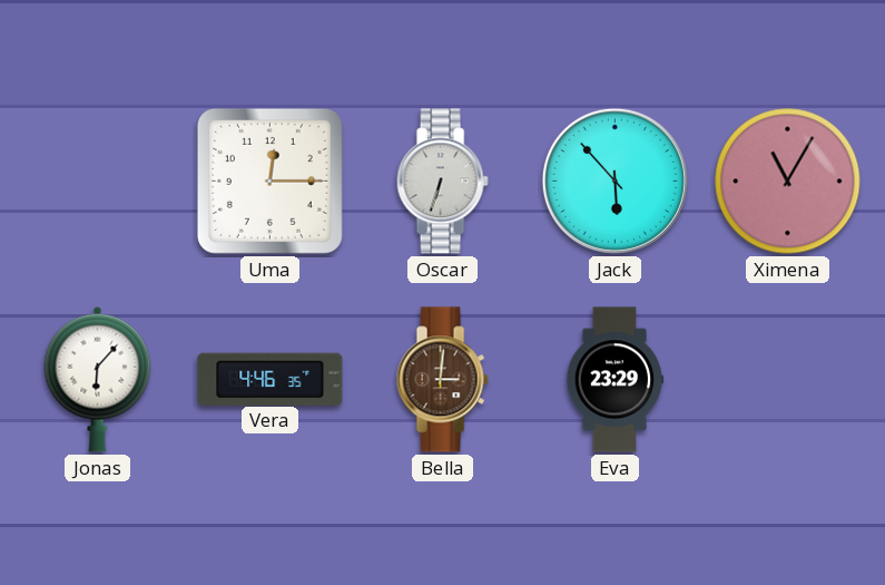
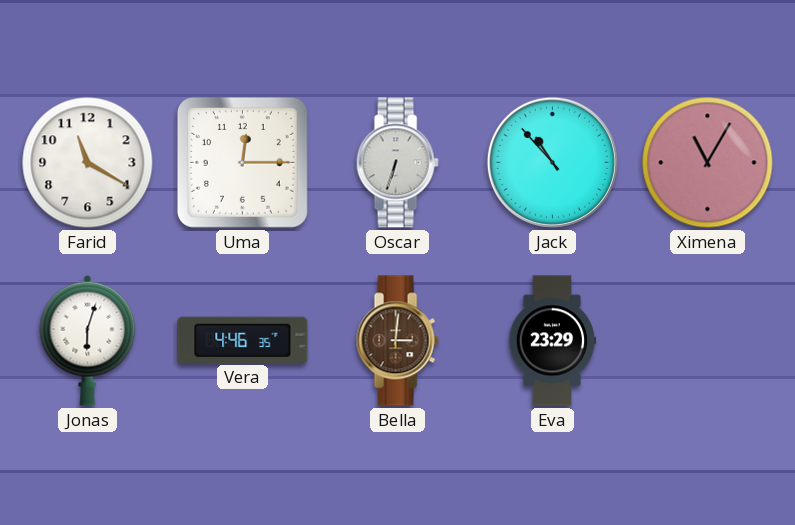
Farid: none -> 11:20
Jack: 5:53 -> 10:53
Jonas: 6:07 -> 6:03
